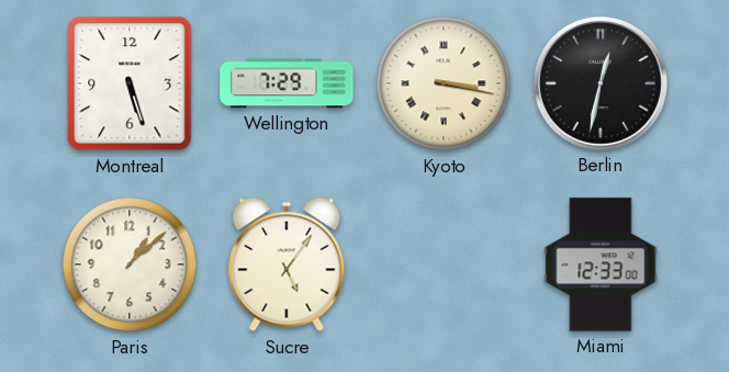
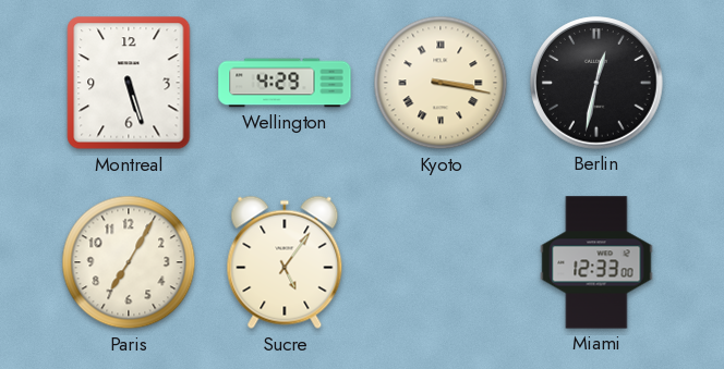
Wellington: 7:29 -> 4:29
Paris: 1:08 -> 7:05
